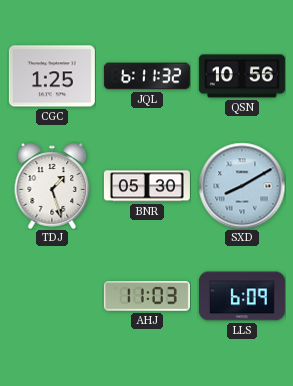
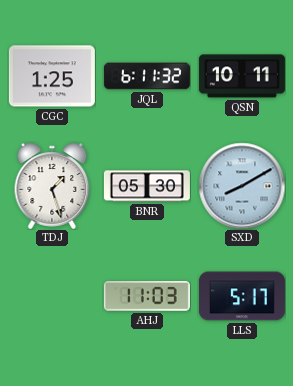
QSN: 10:56 -> 10:11
LLS: 6:09 -> 5:17
